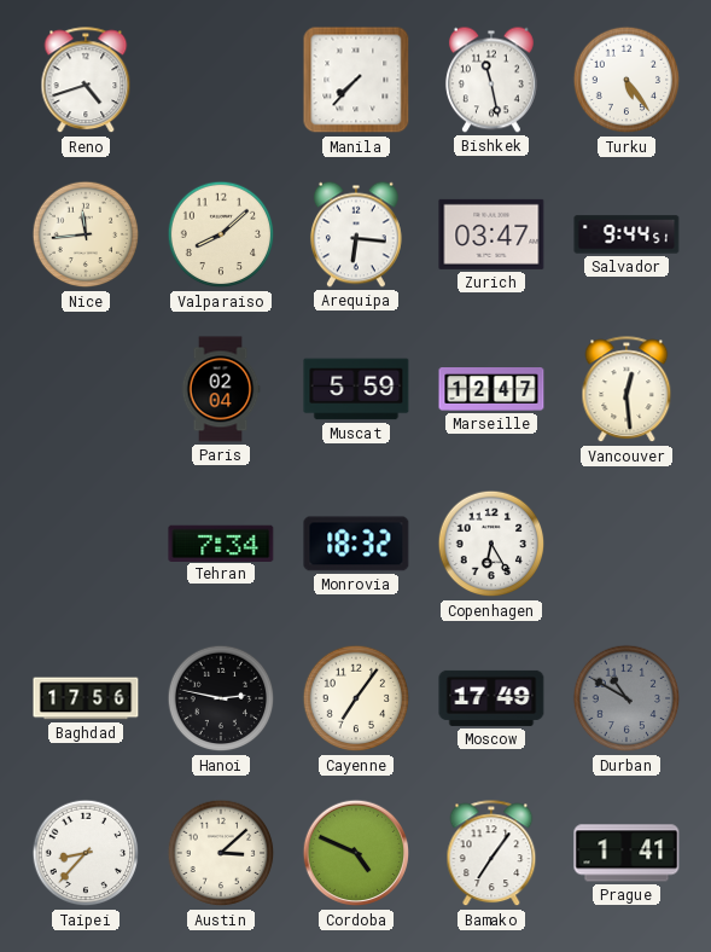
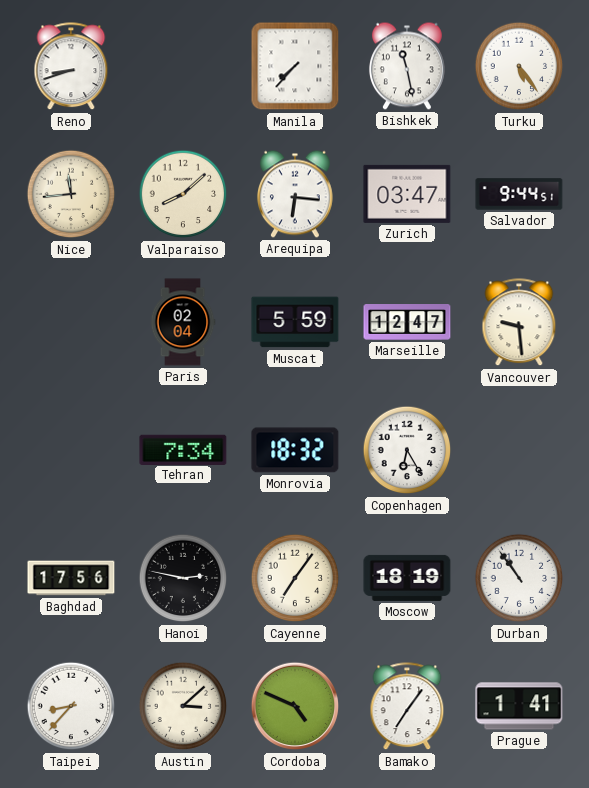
Reno: 4:42 -> 8:42
Vancouver: 12:29 -> 9:29
Moscow: 17:49 -> 18:19
Durban: 10:50 -> 10:54
Durban dial: grey -> white
